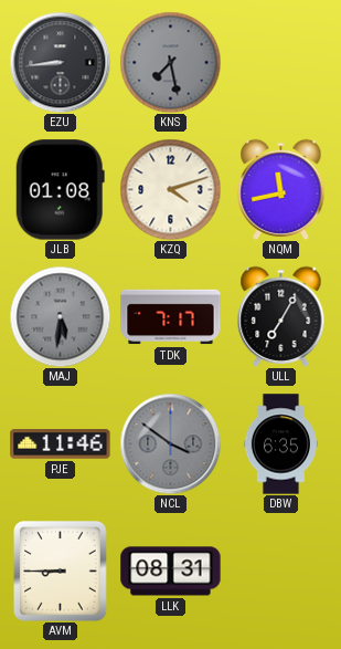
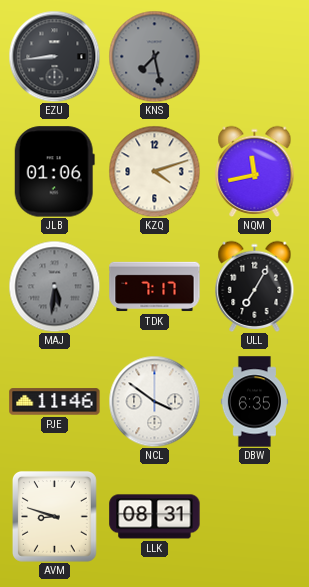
JLB: 01:08 -> 01:06
NCL dial: grey -> white
AVM: 8:45 -> 8:48
